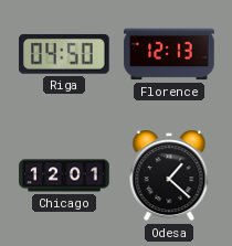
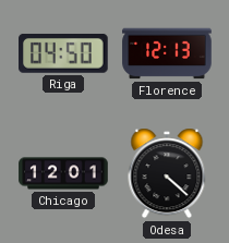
Odesa: 1:22 -> 4:22
